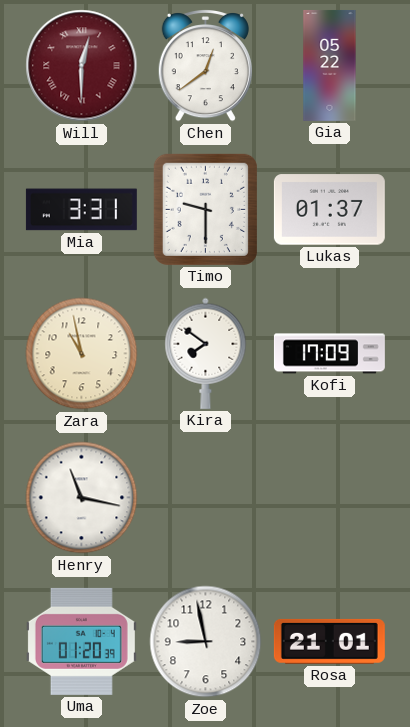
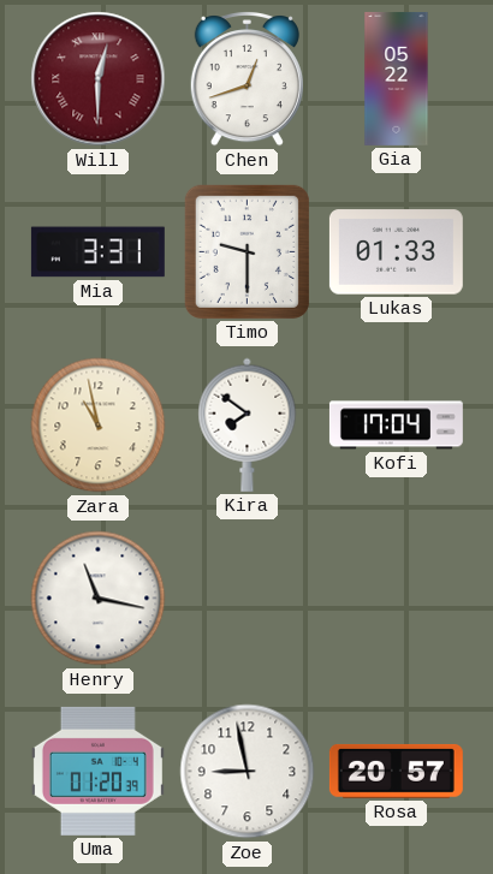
Chen: 12:39 -> 12:42
Lukas: 01:37 -> 01:33
Kofi: 17:09 -> 17:04
Rosa: 21:01 -> 20:57
